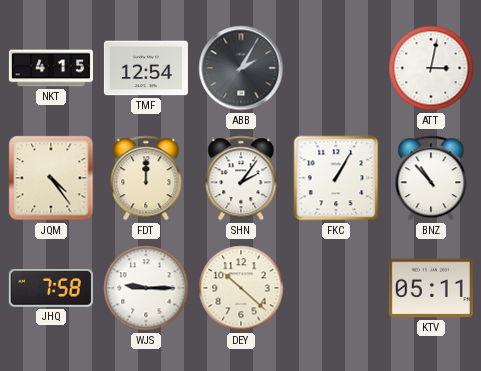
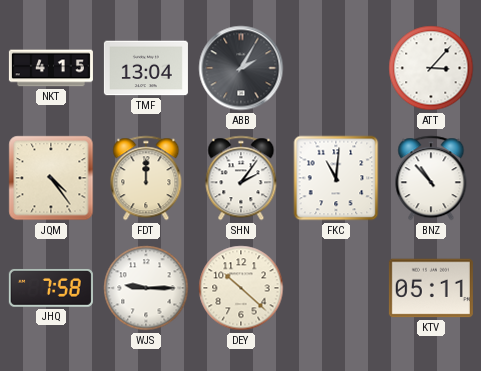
TMF: 12:54 -> 13:04
ATT: 3:02 -> 3:07
FKC: 1:05 -> 11:01
